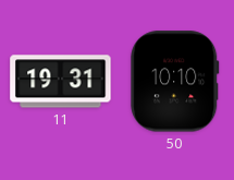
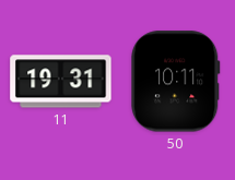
50: 10:10 -> 10:11
